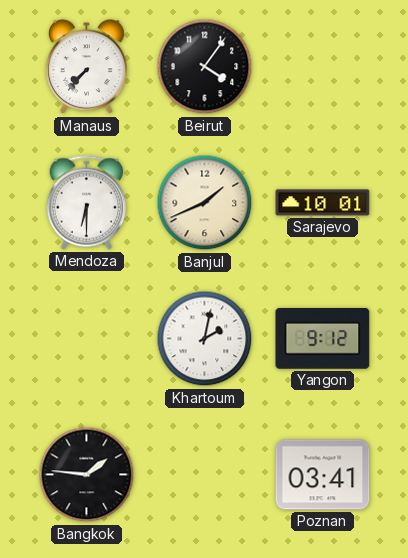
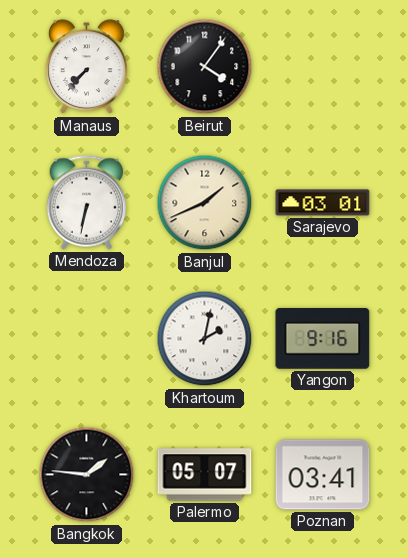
Mendoza: 6:30 -> 6:32
Sarajevo: 10:01 -> 03:01
Yangon: 9:12 -> 9:16
Palermo: none -> 05:07
